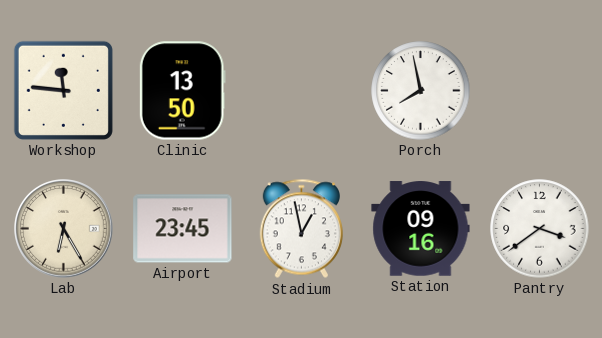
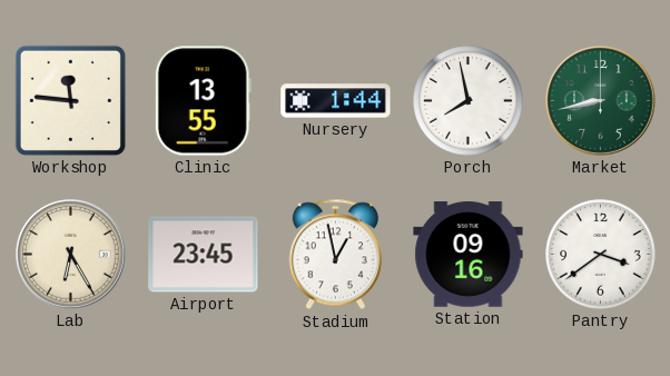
Clinic: 13:50 -> 13:55
Nursery: none -> 1:44
Market: none -> 8:43
